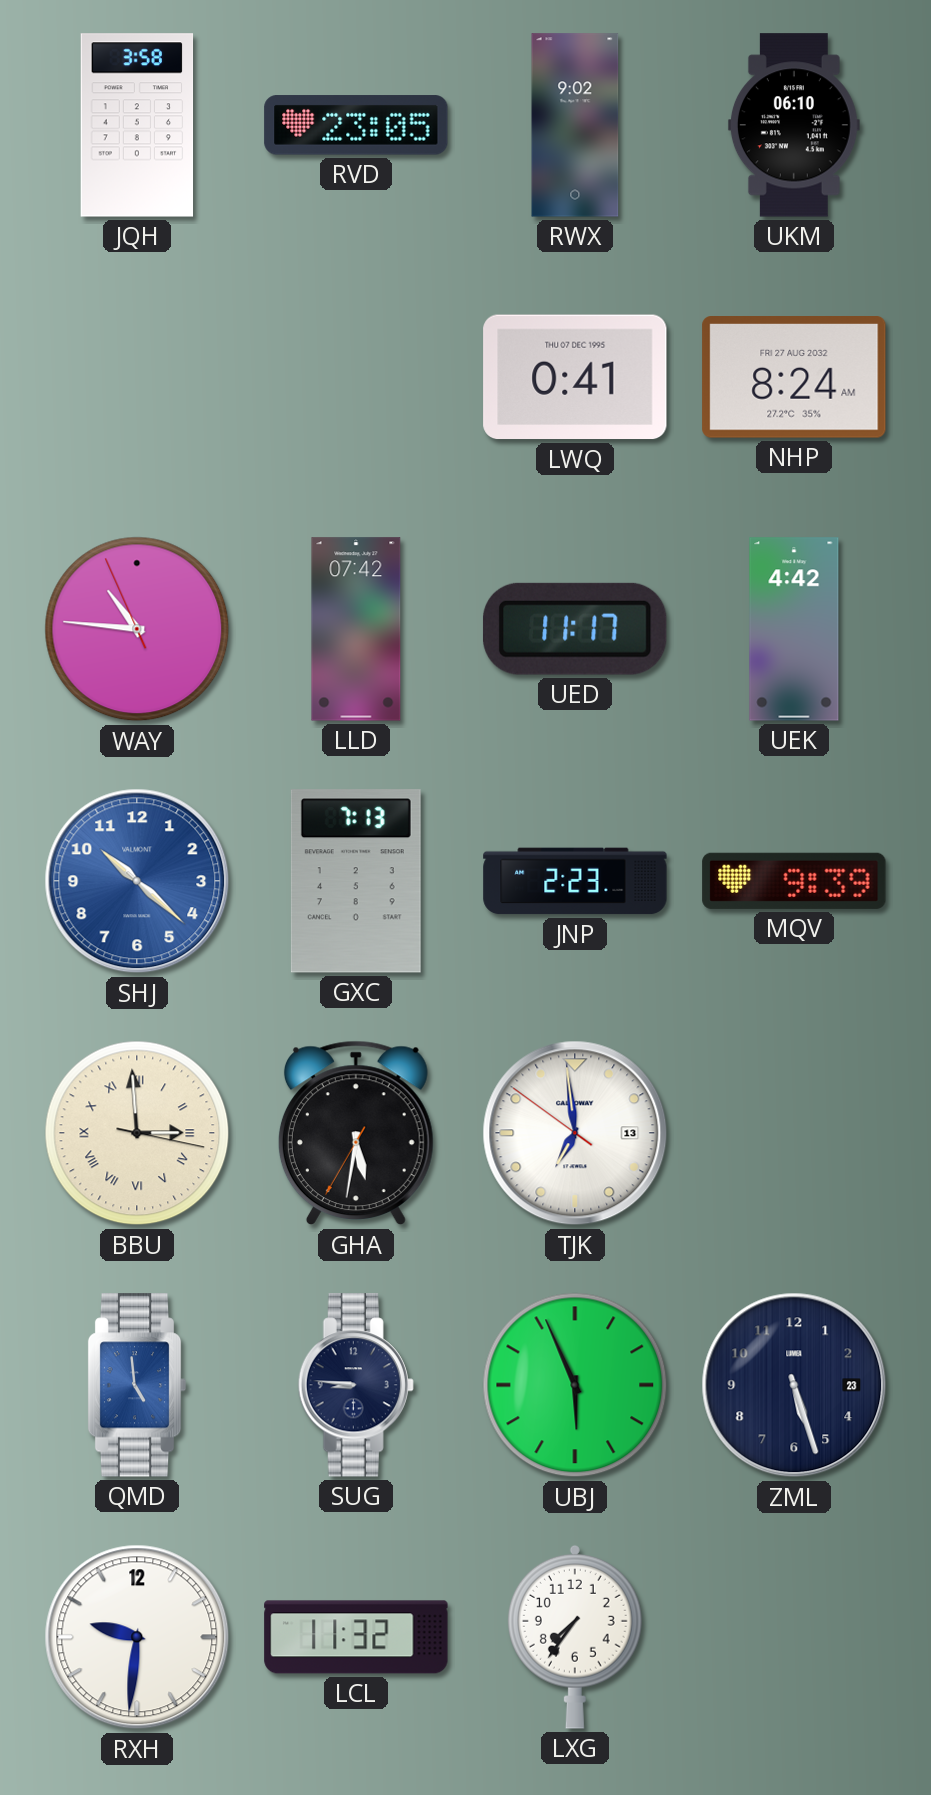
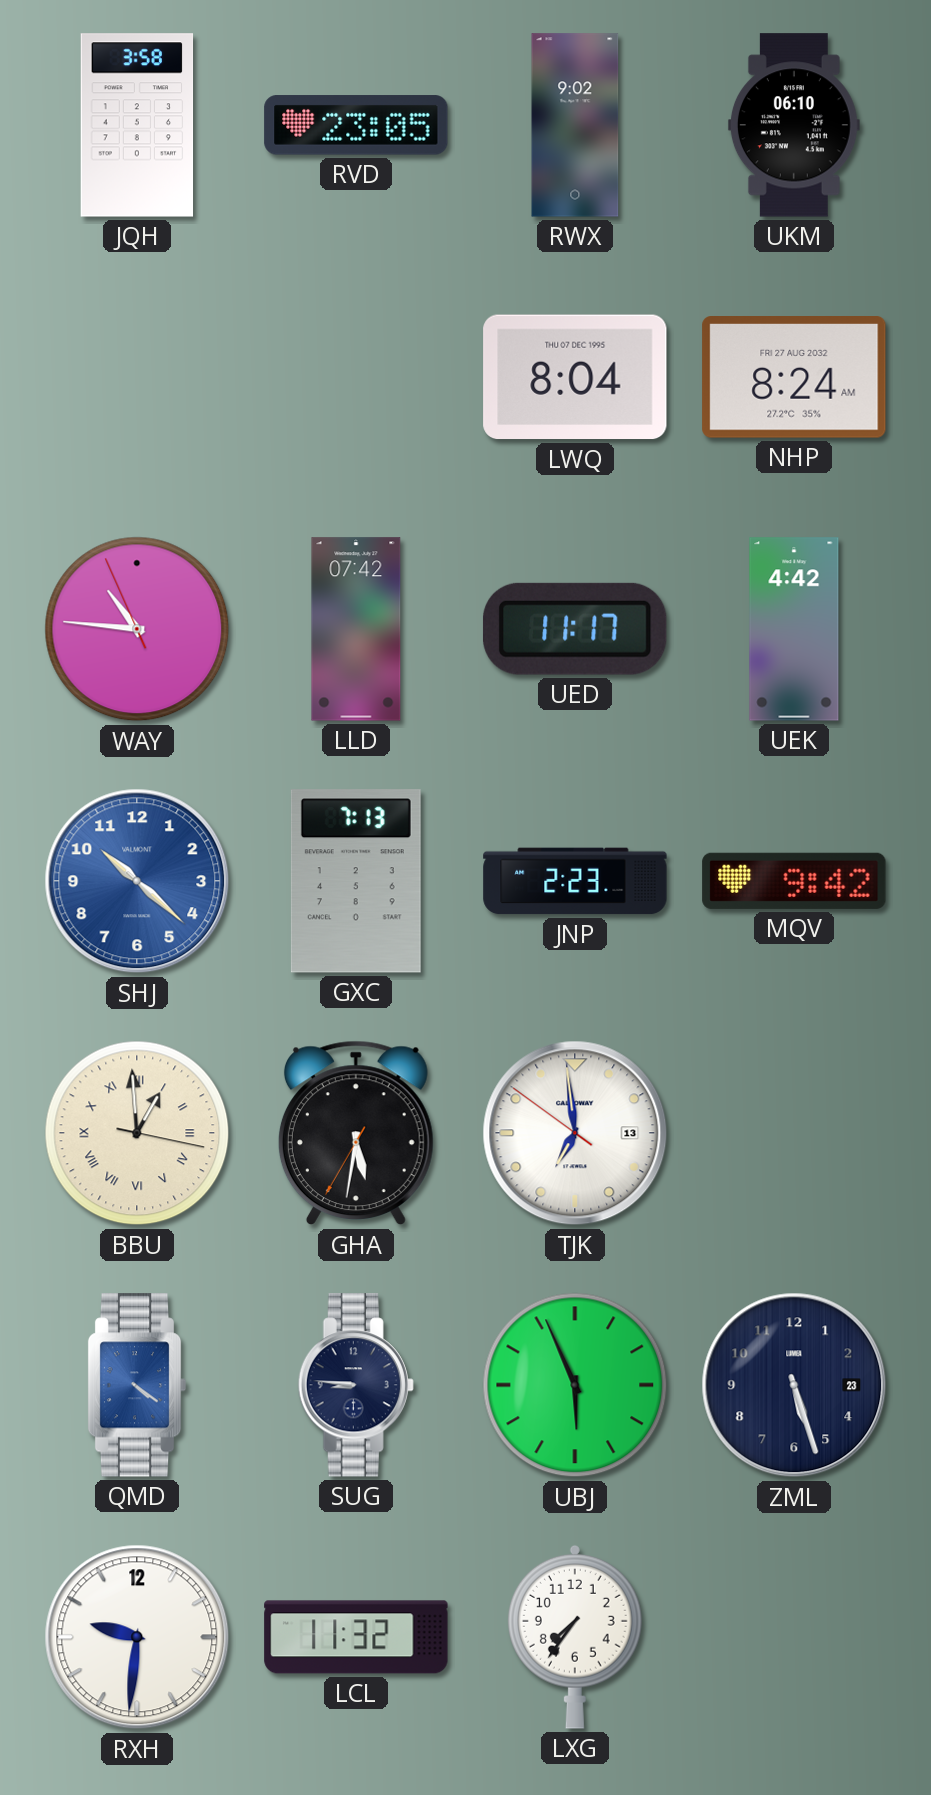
LWQ: 0:41 -> 8:04
MQV: 9:39 -> 9:42
BBU: 2:59 -> 12:59
QMD: 4:59 -> 4:21
